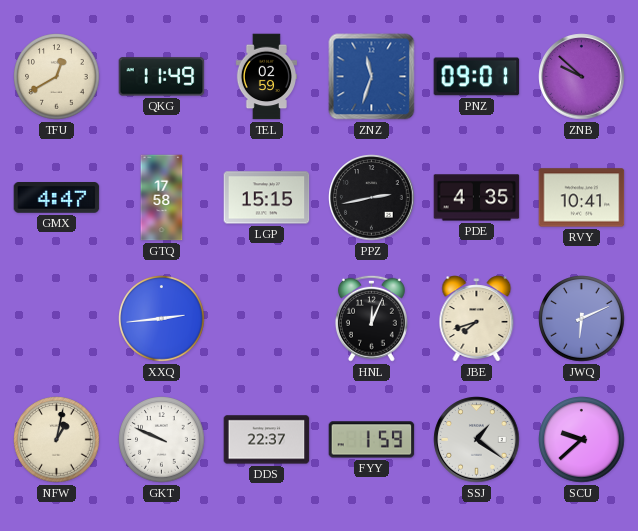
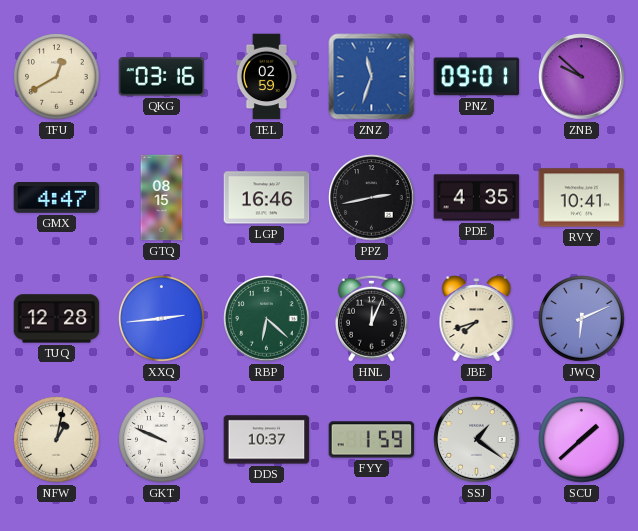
QKG: 11:49 -> 03:16
GTQ: 17:58 -> 08:15
LGP: 15:15 -> 16:46
TUQ: none -> 12:28
RBP: none -> 6:22
DDS: 22:37 -> 10:37
SCU: 9:38 -> 1:38
